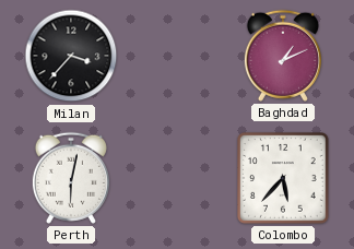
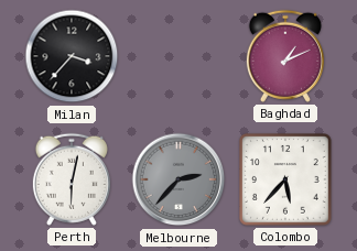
Melbourne: none -> 2:37
